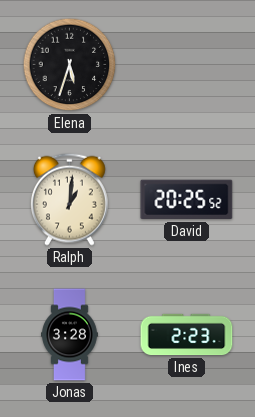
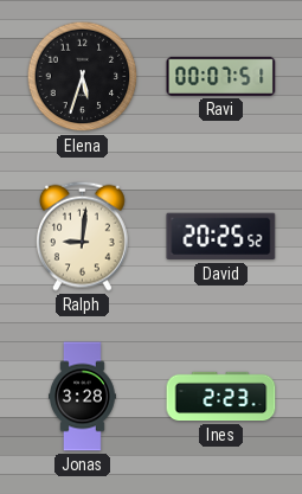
Ravi: none -> 00:07
Ralph: 1:01 -> 9:01
